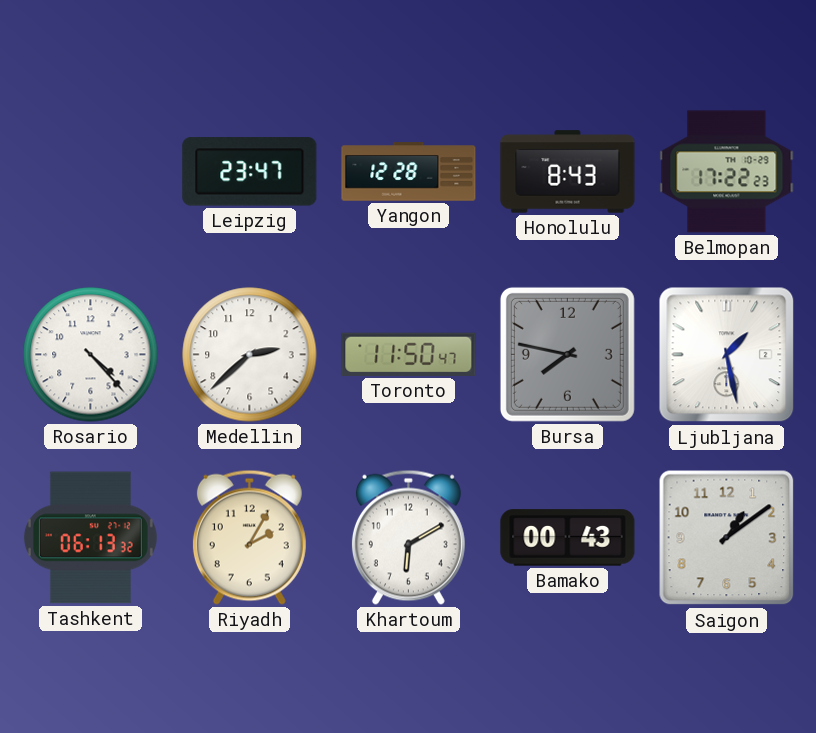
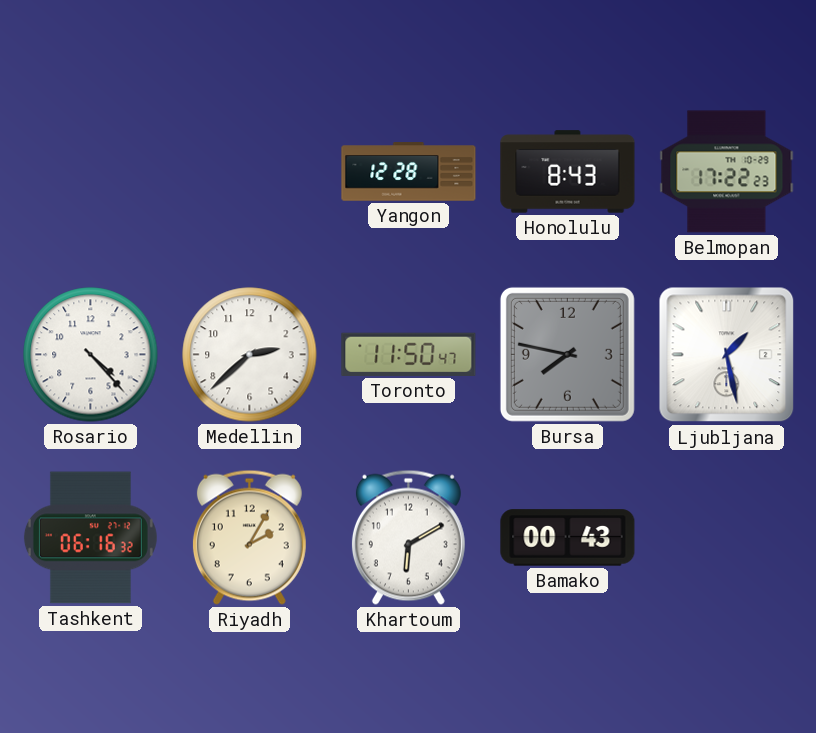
Leipzig: 23:47 -> none
Tashkent: 06:13 -> 06:16
Saigon: 1:09 -> none
